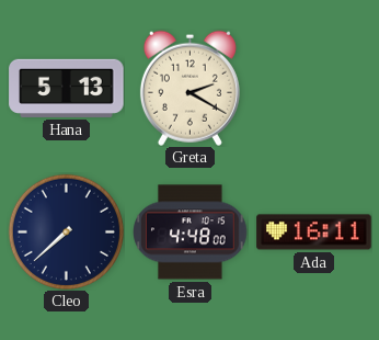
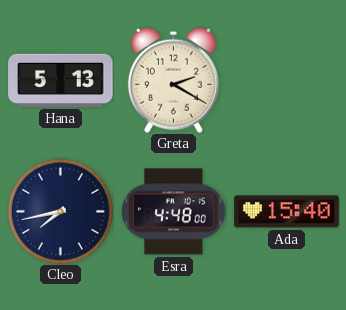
Cleo: 7:38 -> 7:43
Ada: 16:11 -> 15:40
